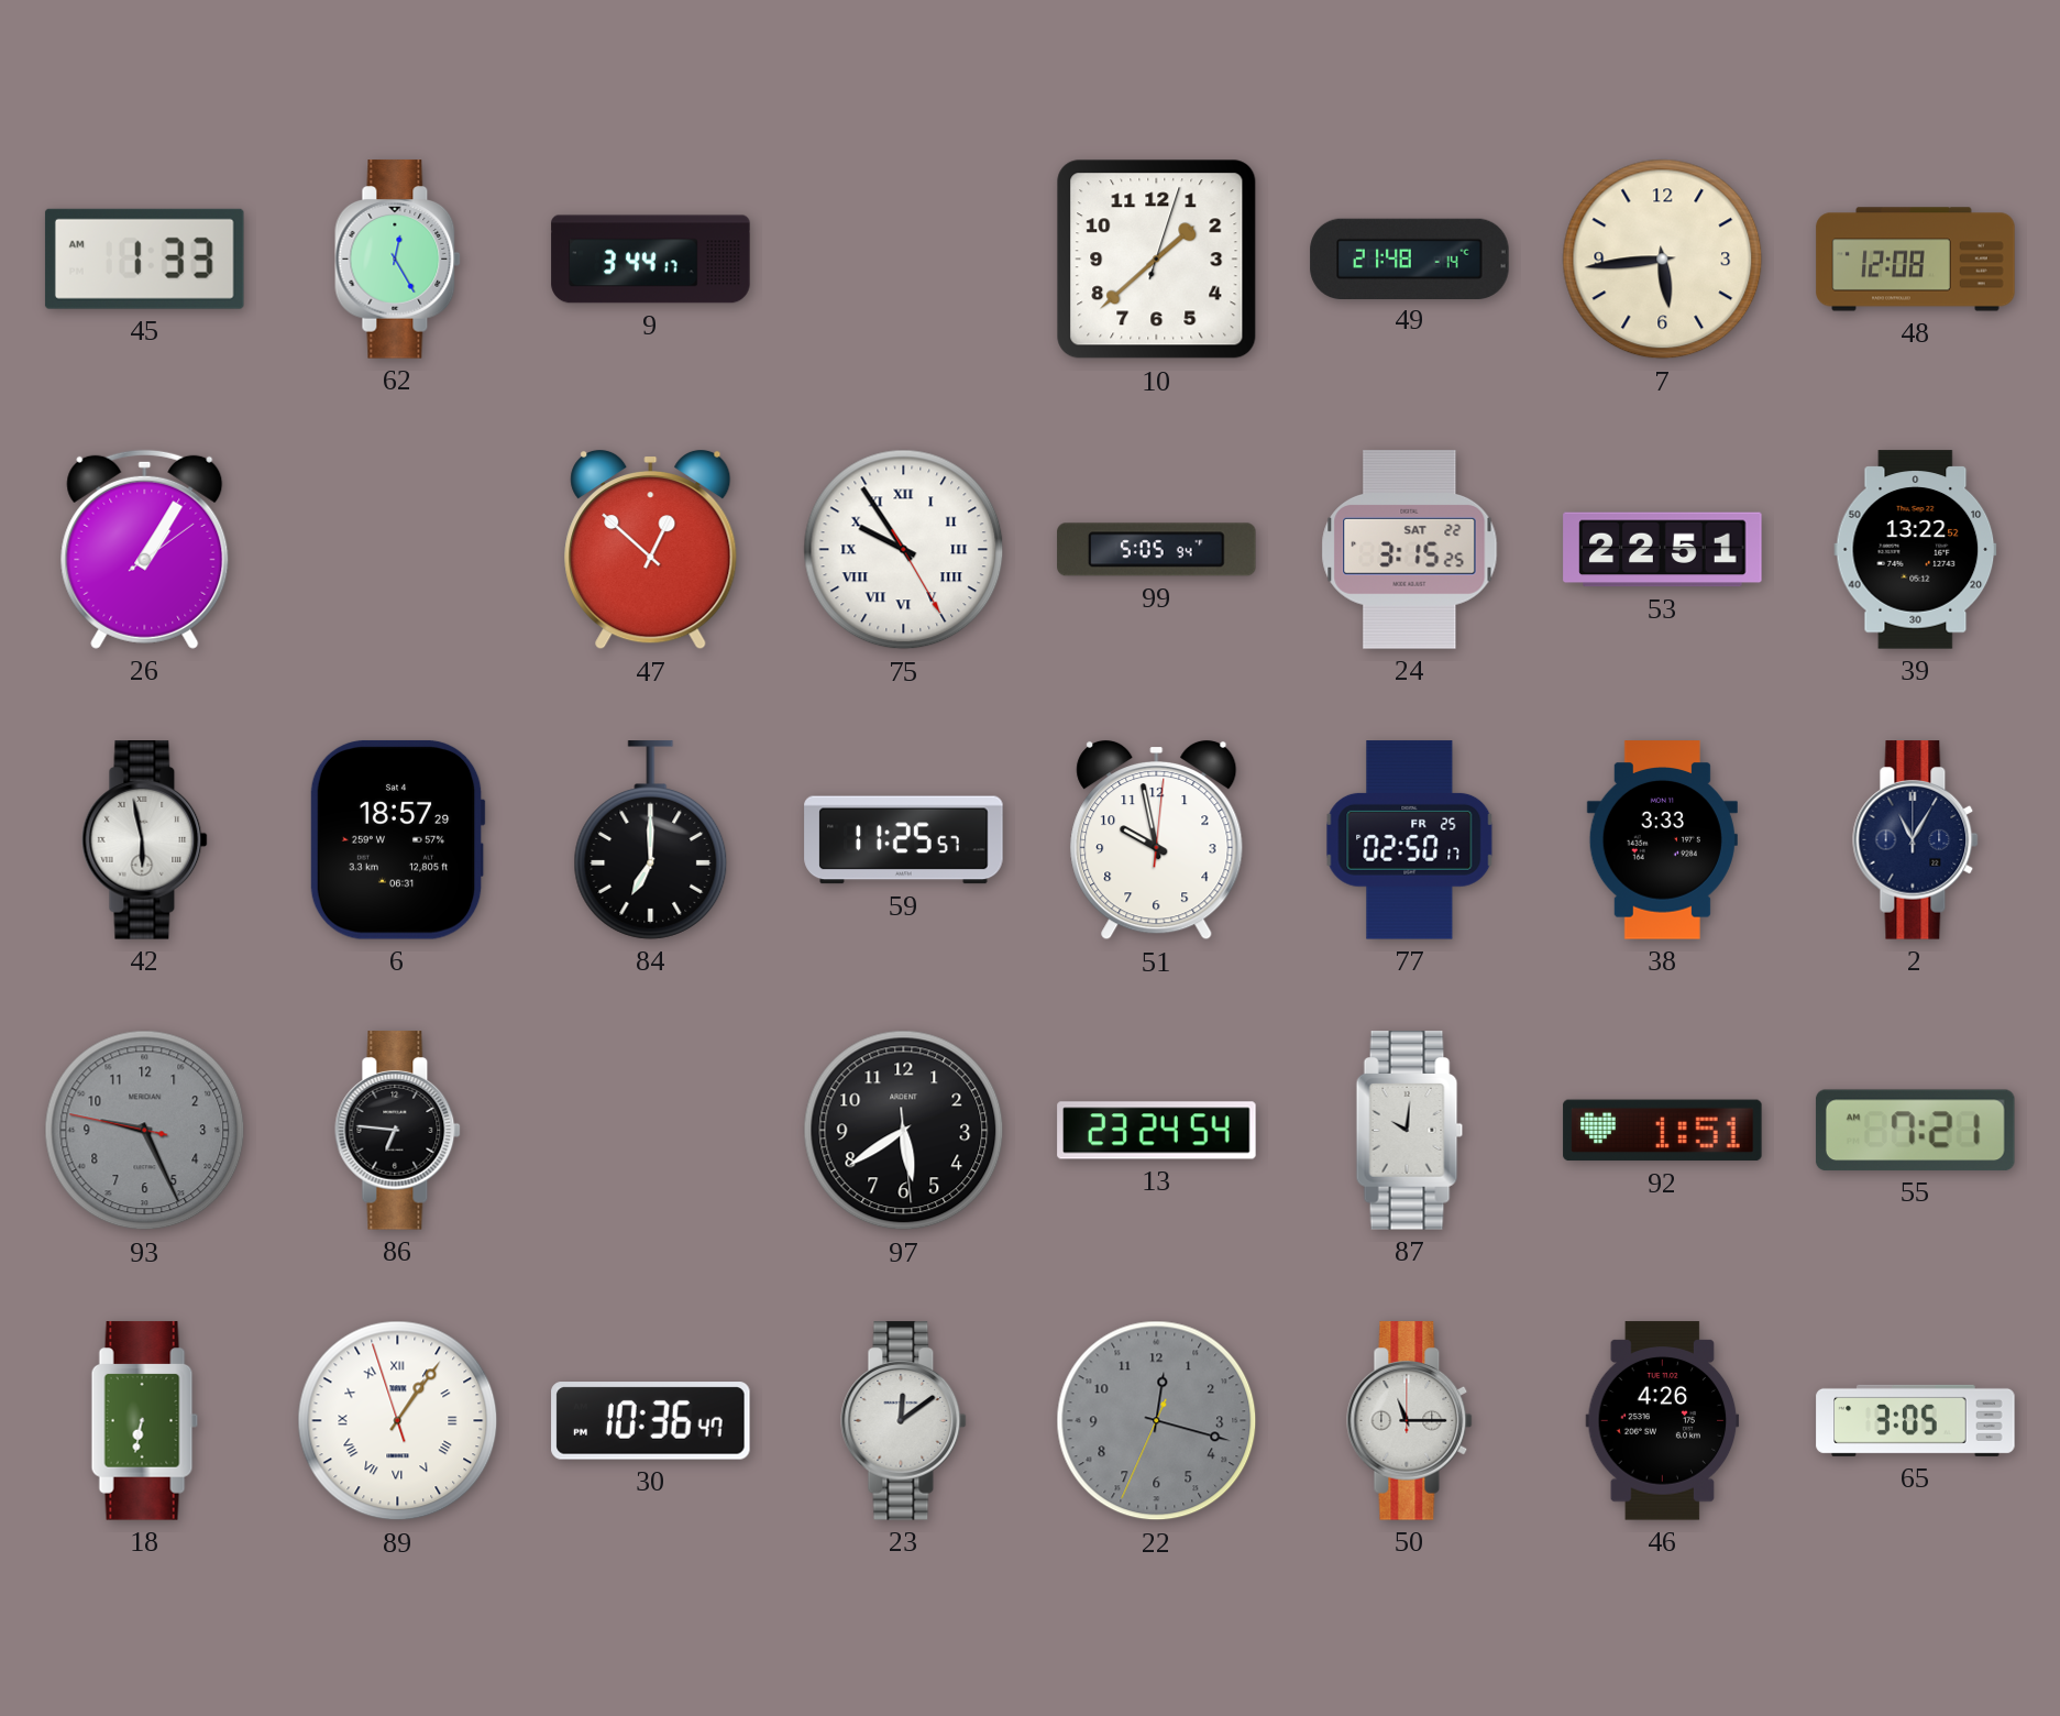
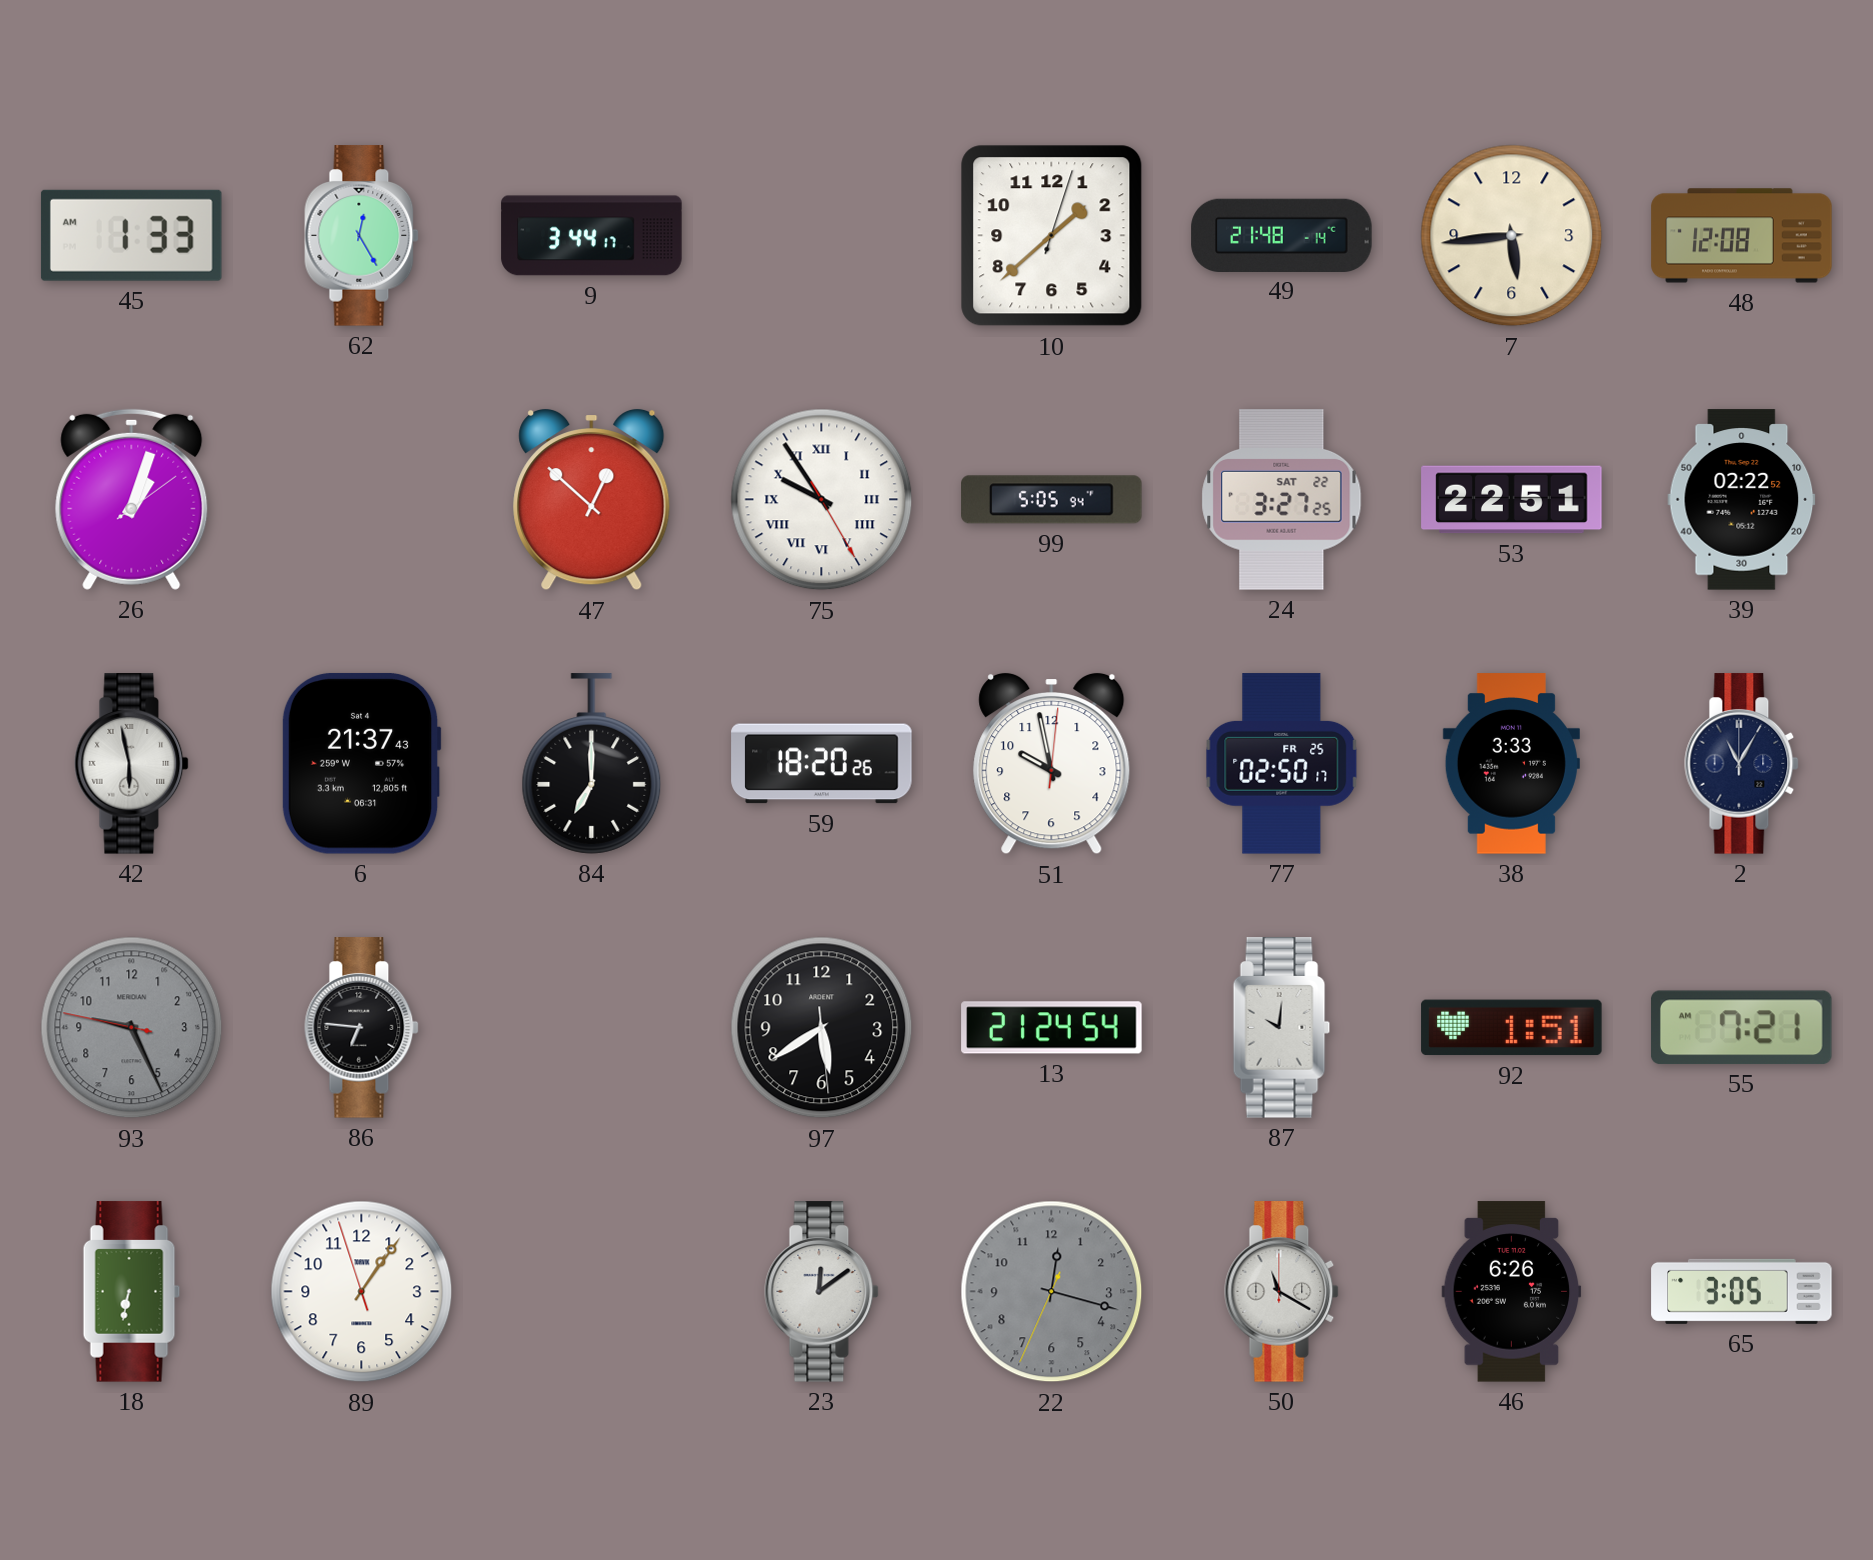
26: 1:05 -> 1:03
24: 3:15 -> 3:27
39: 13:22 -> 02:22
6: 18:57 -> 21:37
59: 11:25 -> 18:20
13: 23:24 -> 21:24
89 numerals: Roman -> Arabic
30: 10:36 -> none
50: 11:15 -> 11:20
46: 4:26 -> 6:26
